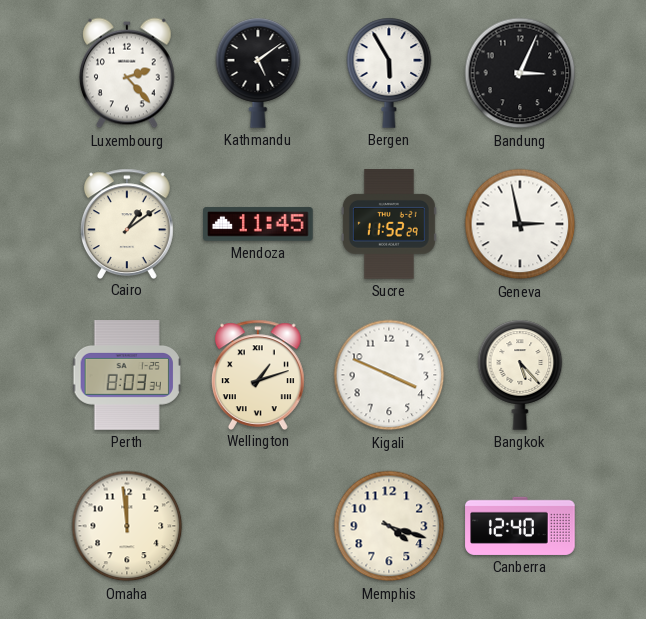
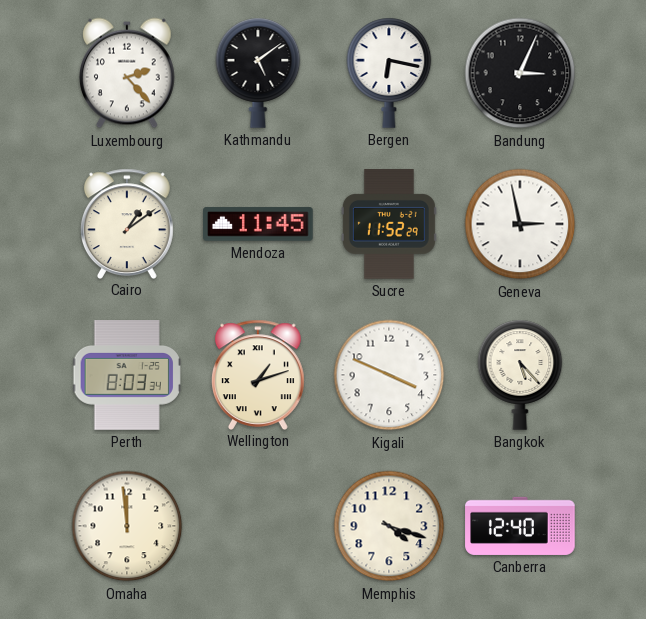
Bergen: 5:55 -> 6:17
